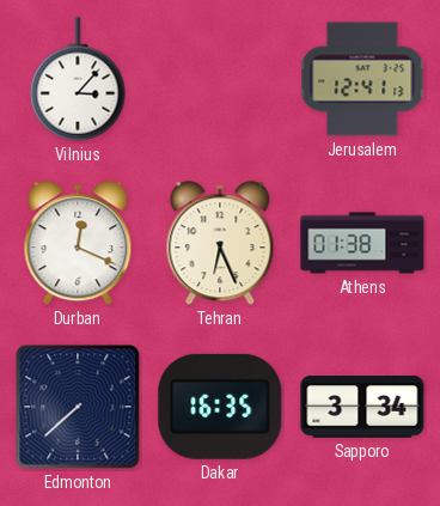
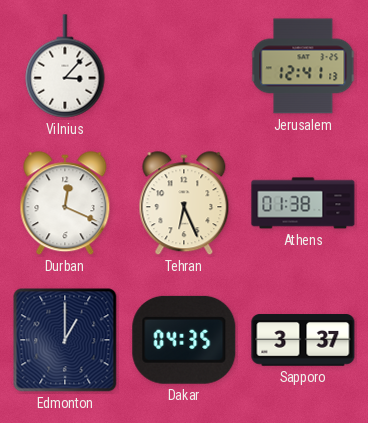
Edmonton: 7:38 -> 1:00
Dakar: 16:35 -> 04:35
Sapporo: 3:34 -> 3:37
